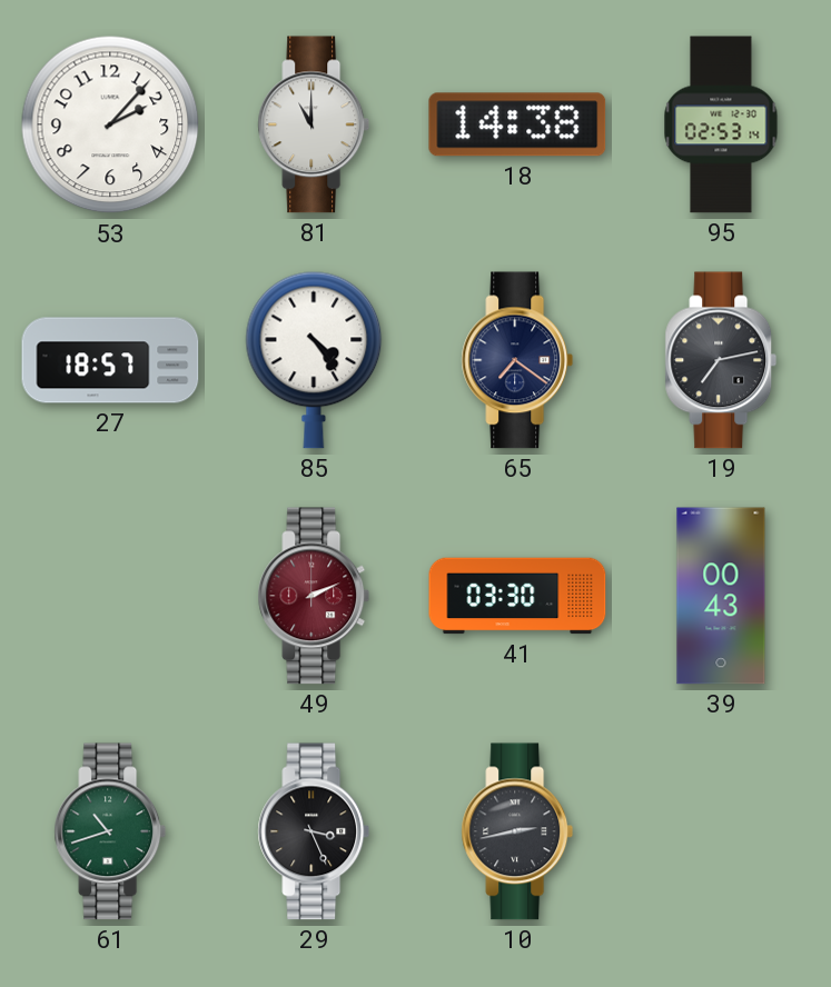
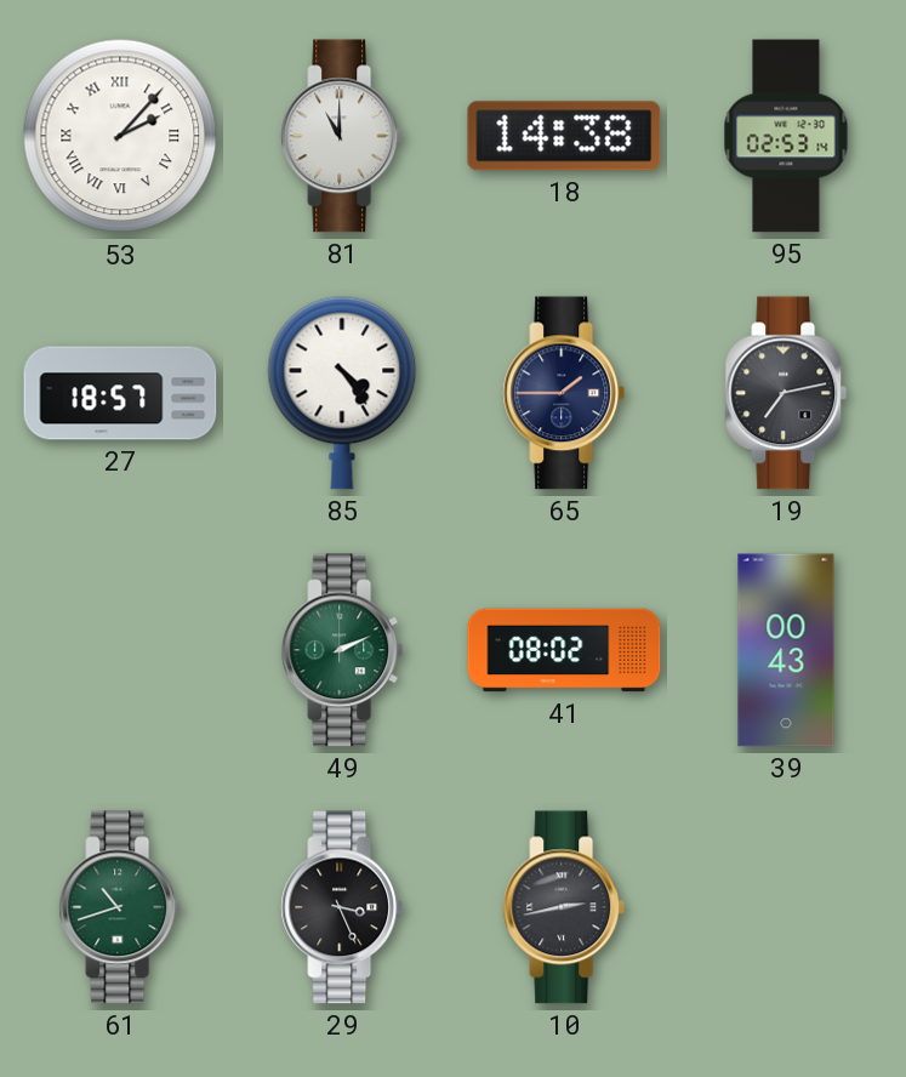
53 numerals: Arabic -> Roman
65: 7:21 -> 1:45
49 dial: burgundy -> green
41: 03:30 -> 08:02
